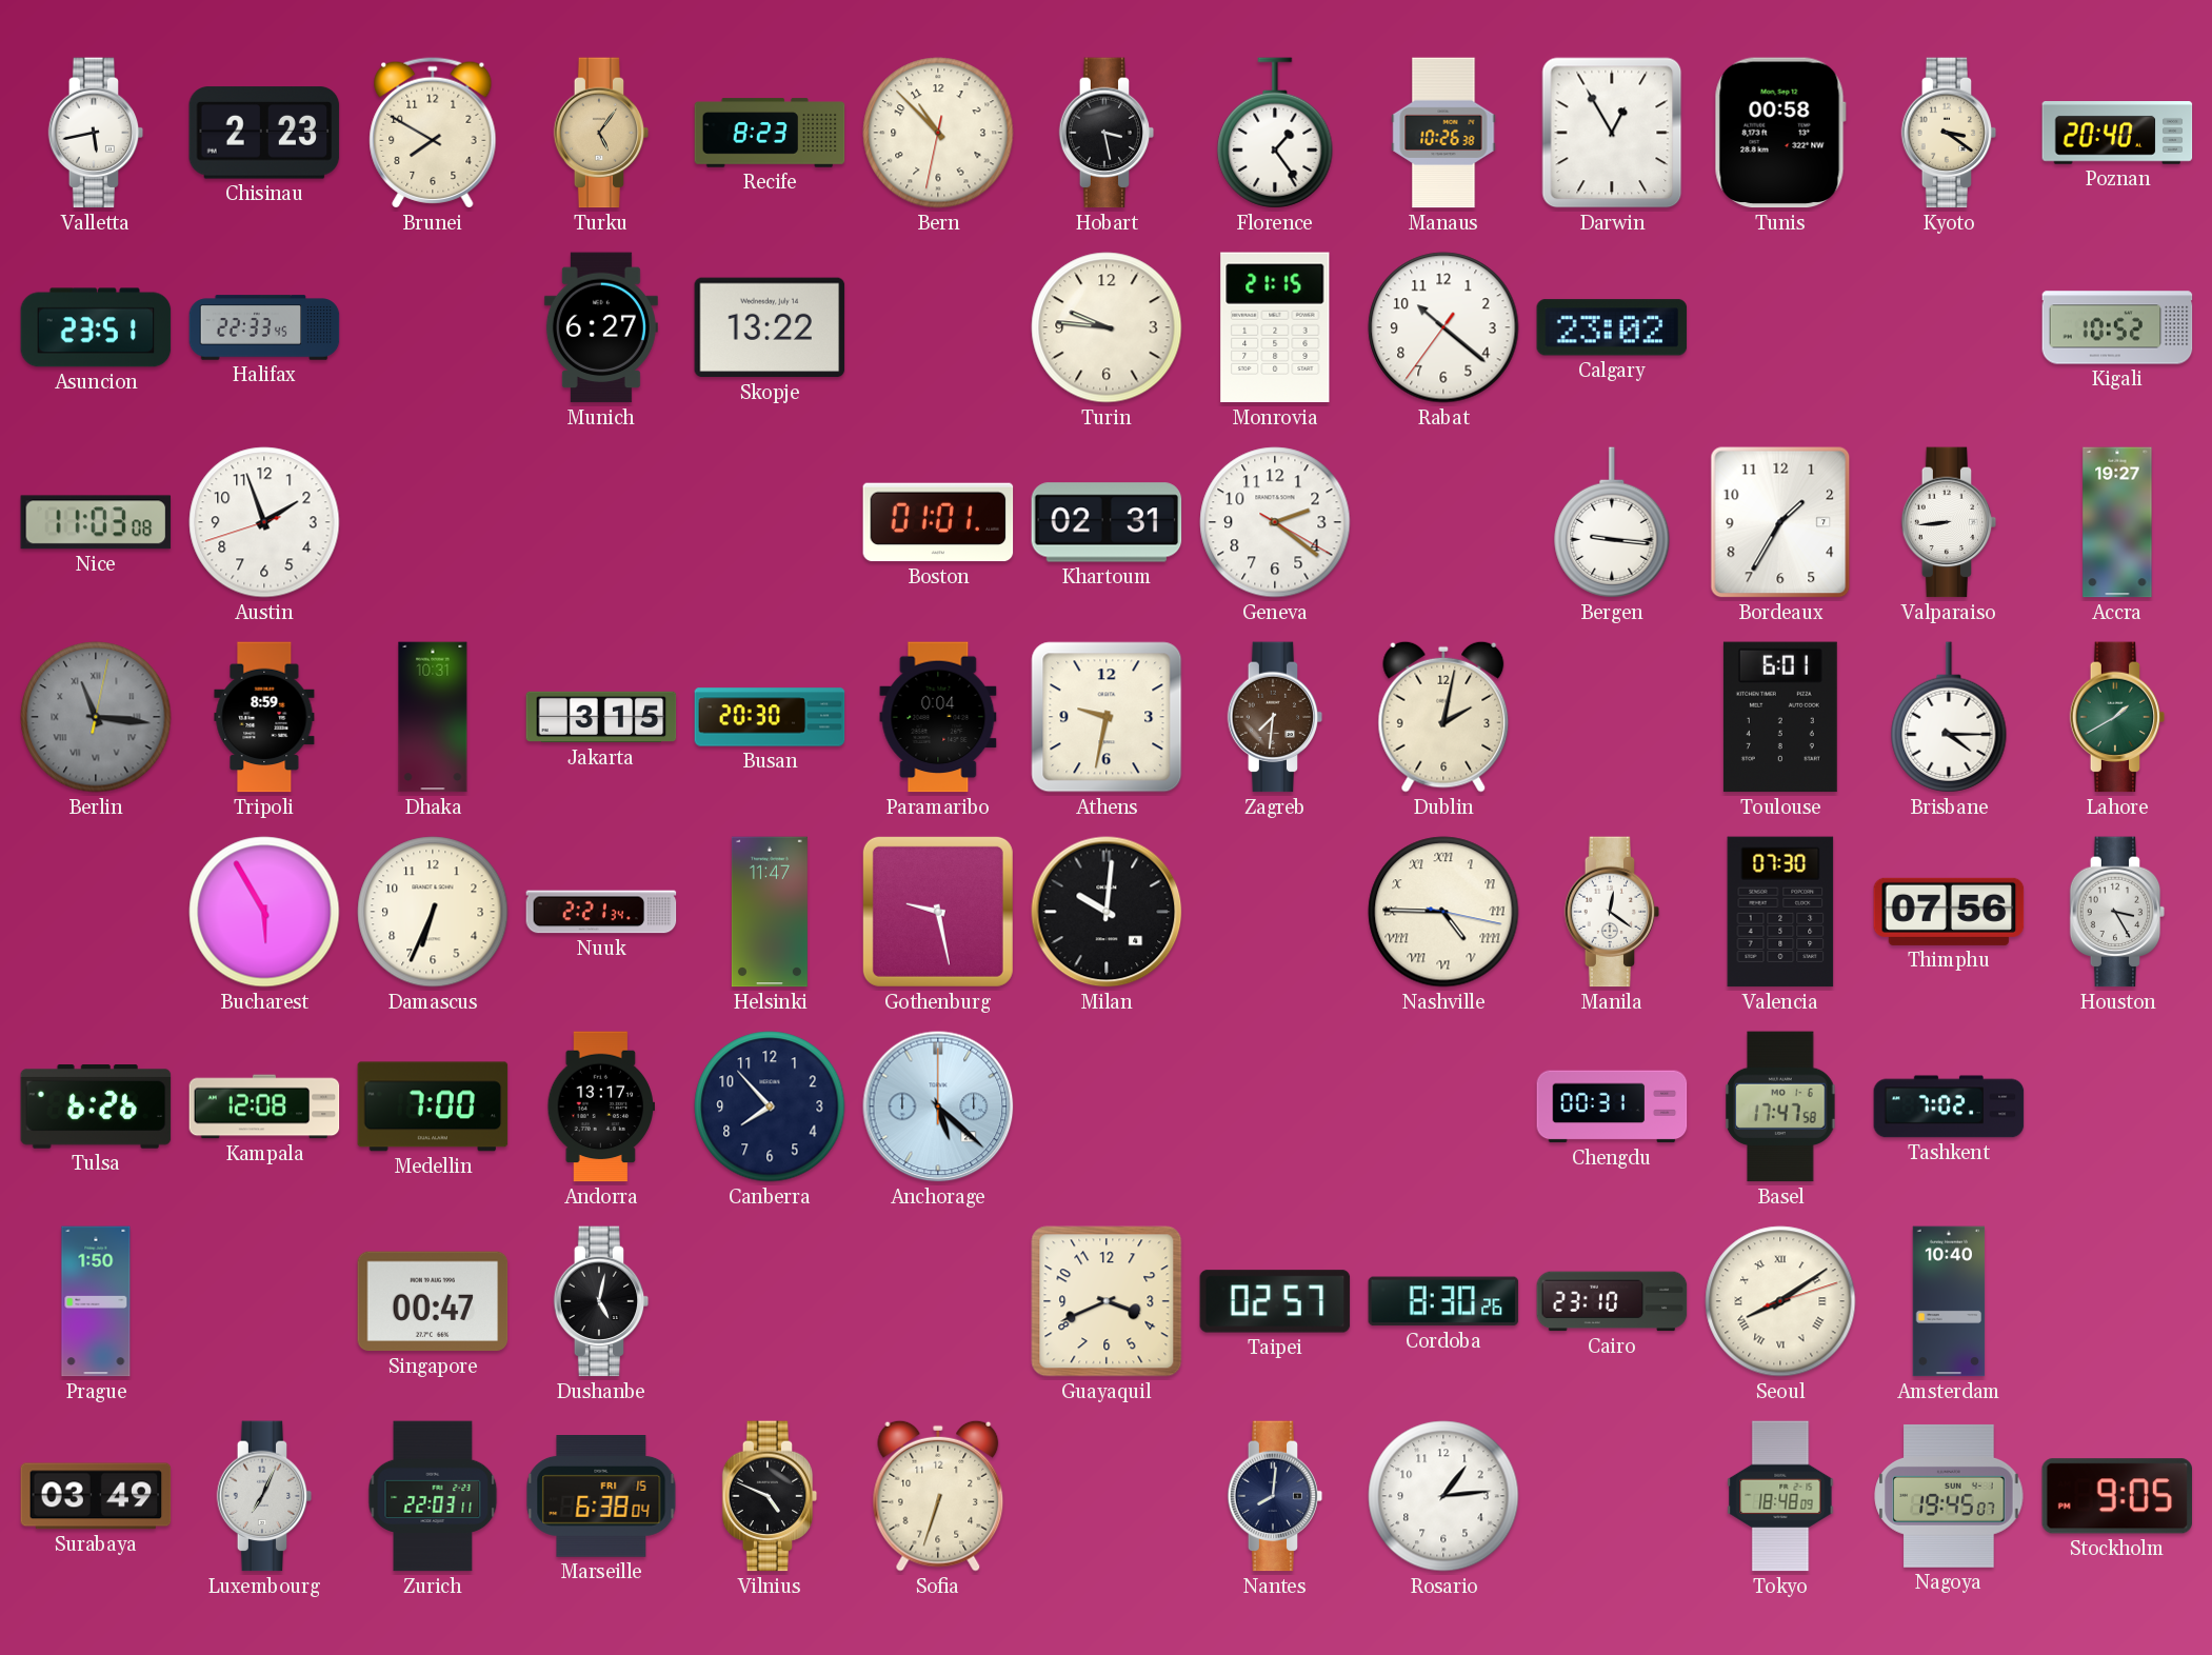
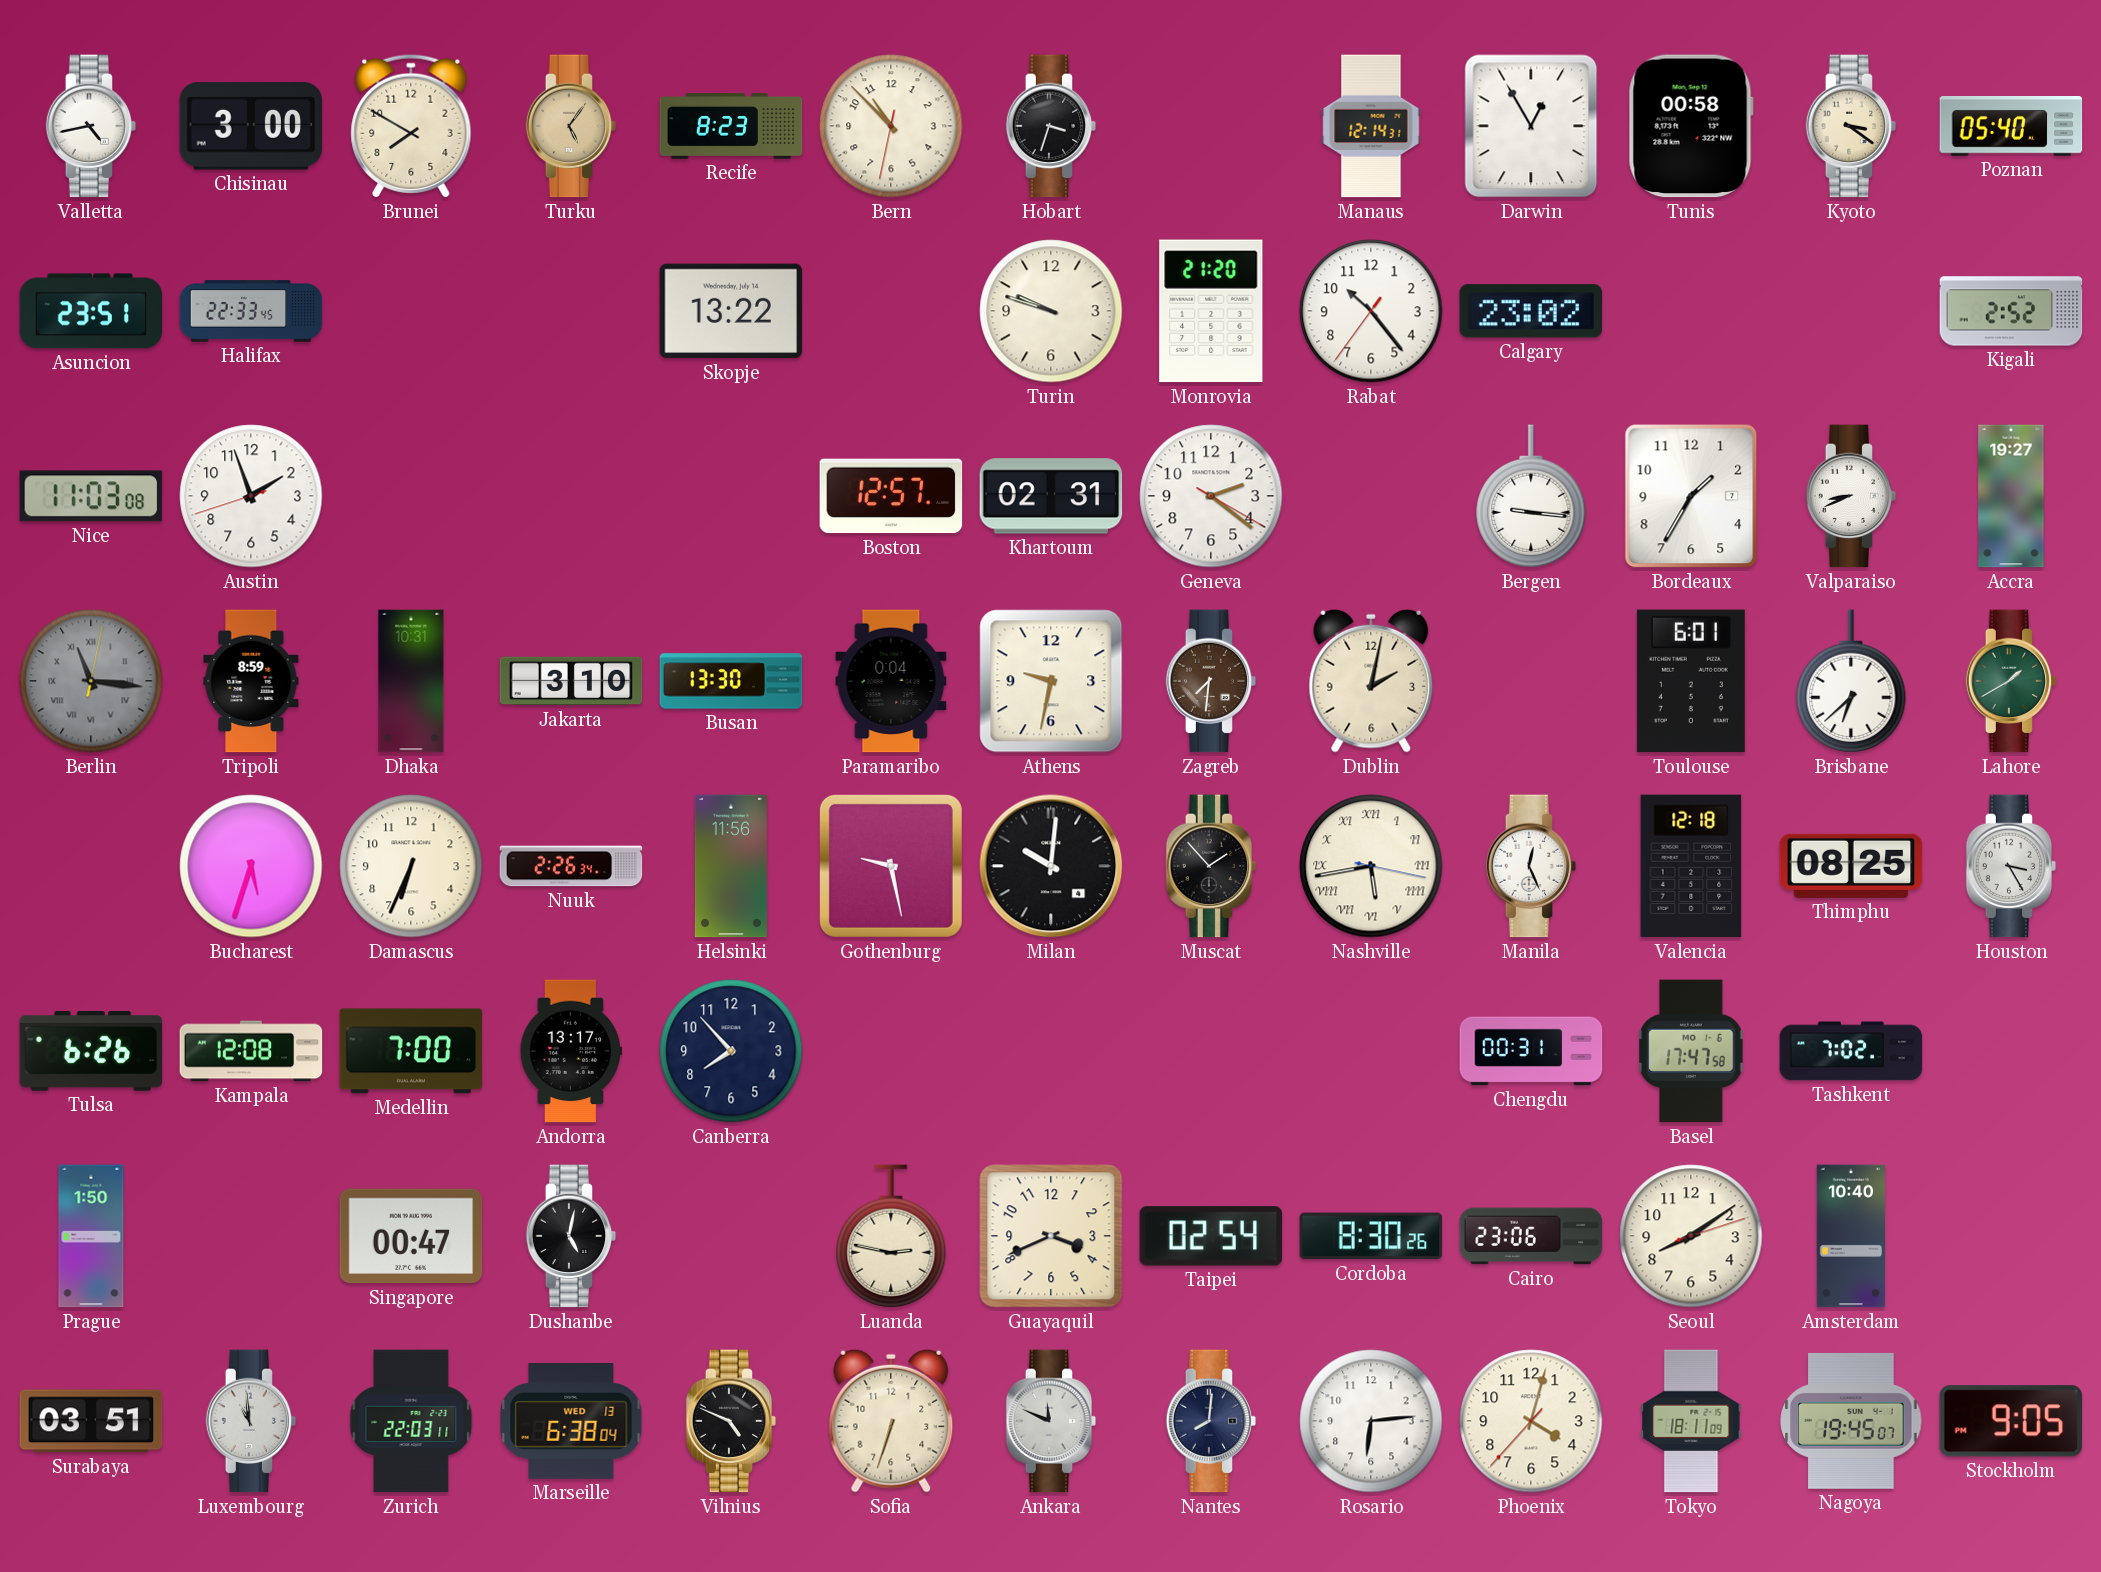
Valletta: 5:43 -> 4:43
Chisinau: 2:23 -> 3:00
Hobart: 3:28 -> 3:33
Florence: 1:24 -> none
Manaus: 10:26 -> 12:14
Poznan: 20:40 -> 05:40
Munich: 6:27 -> none
Turin: 9:46 -> 9:48
Monrovia: 21:15 -> 21:20
Rabat: 10:21 -> 10:23
Kigali: 10:52 -> 2:52
Boston: 01:01 -> 12:57
Valparaiso: 8:44 -> 8:41
Jakarta: 3:15 -> 3:10
Busan: 20:30 -> 13:30
Brisbane: 4:15 -> 6:38
Bucharest: 5:55 -> 5:33
Nuuk: 2:21 -> 2:26
Helsinki: 11:47 -> 11:56
Muscat: none -> 1:53
Nashville: 4:45 -> 5:43
Manila: 12:21 -> 12:26
Valencia: 07:30 -> 12:18
Thimphu: 07:56 -> 08:25
Anchorage: 5:22 -> none
Luanda: none -> 2:47
Taipei: 02:57 -> 02:54
Cairo: 23:10 -> 23:06
Seoul numerals: Roman -> Arabic
Surabaya: 03:49 -> 03:51
Luxembourg: 7:04 -> 10:59
Marseille date: FRI 15 -> WED 13
Ankara: none -> 11:49
Rosario: 1:14 -> 6:14
Phoenix: none -> 4:02
Tokyo: 18:48 -> 18:11
